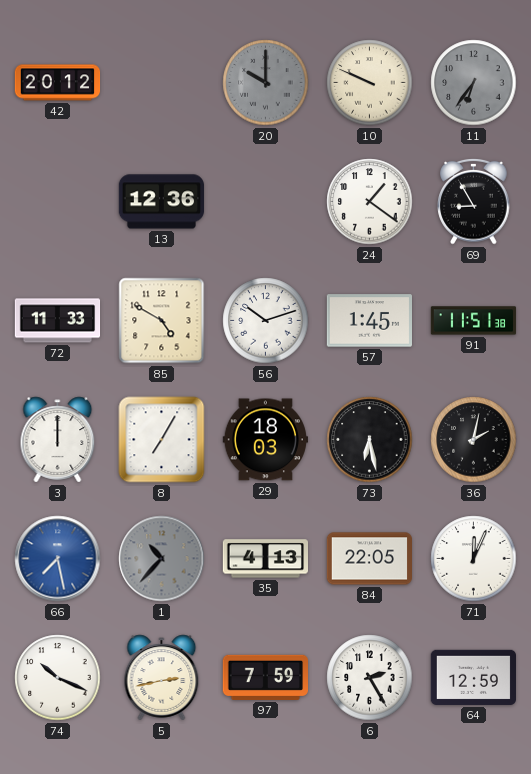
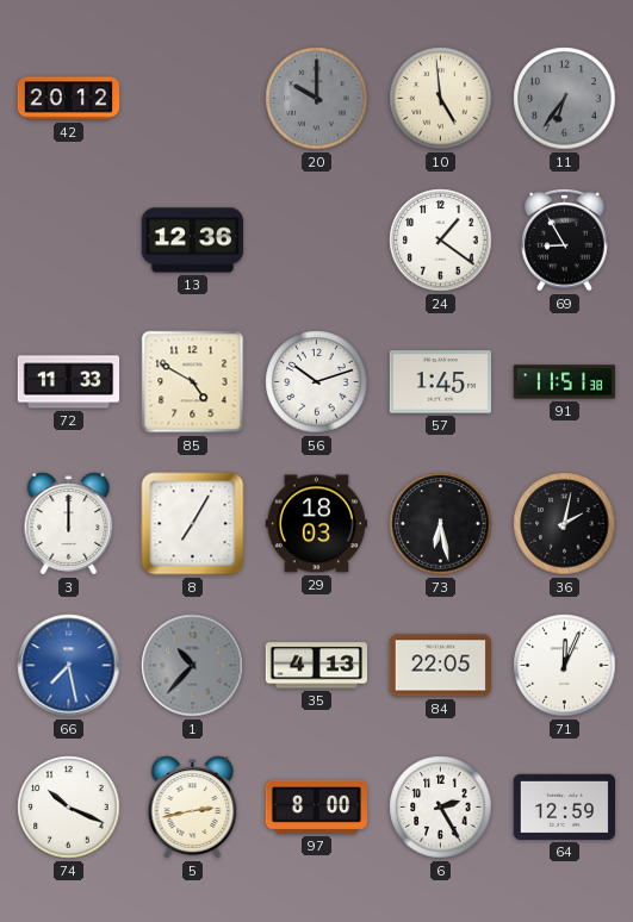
10: 9:49 -> 4:59
97: 7:59 -> 8:00
